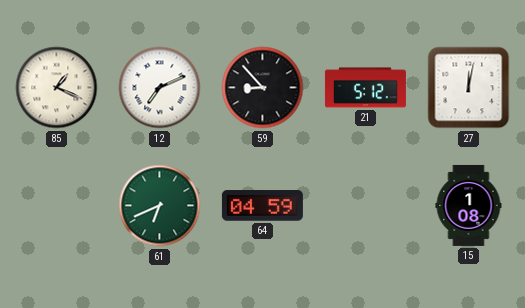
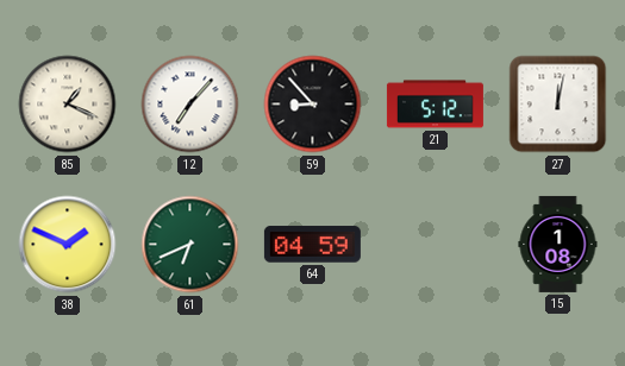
12: 7:11 -> 7:07
38: none -> 1:49
